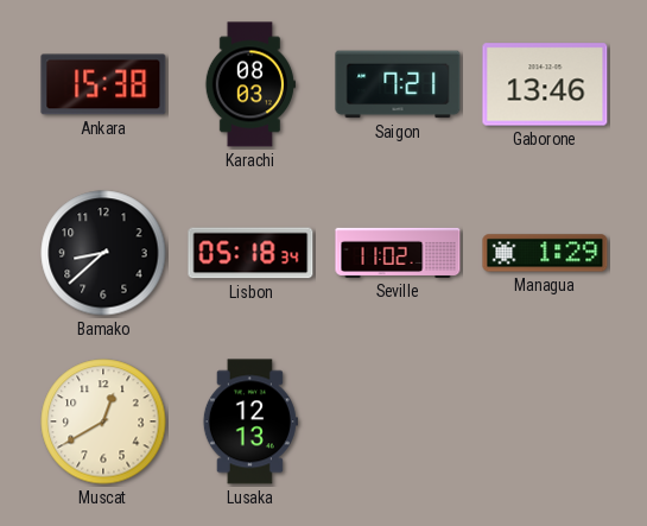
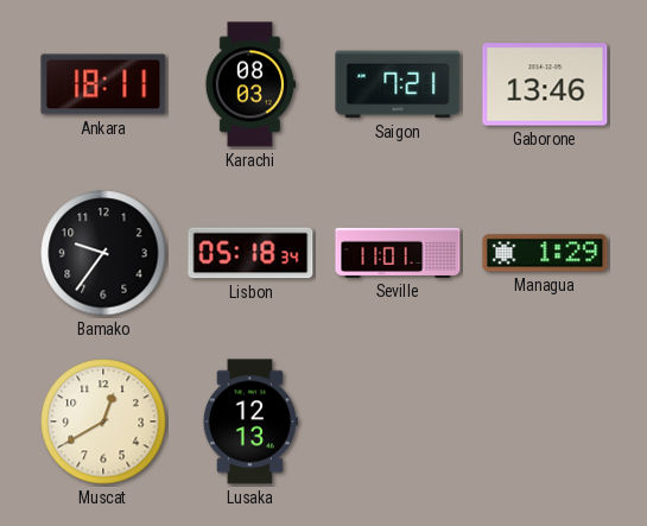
Ankara: 15:38 -> 18:11
Bamako: 8:38 -> 9:36
Seville: 11:02 -> 11:01
